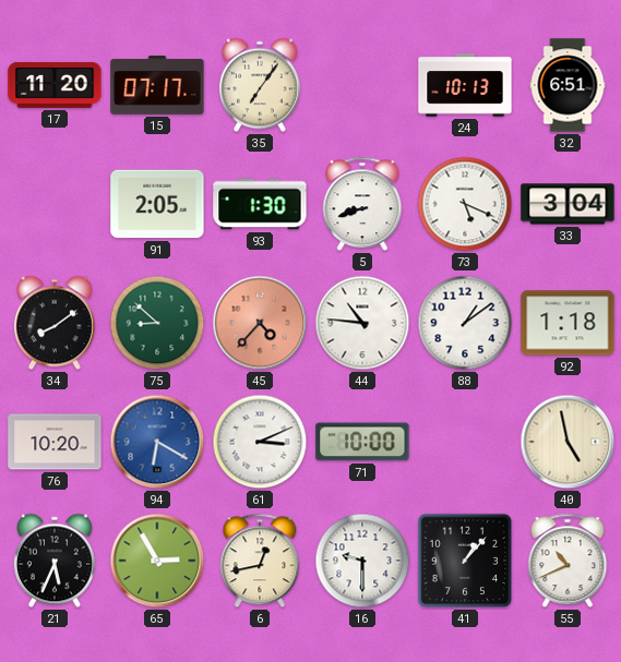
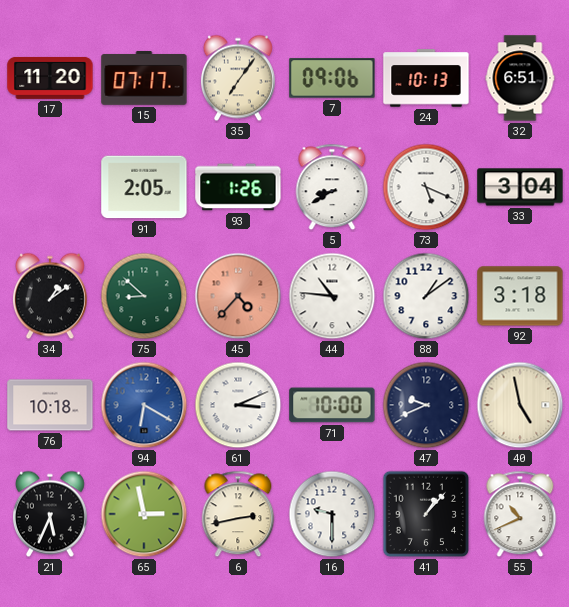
7: none -> 09:06
93: 1:30 -> 1:26
5: 8:42 -> 8:40
34: 8:09 -> 1:09
92: 1:18 -> 3:18
76: 10:20 -> 10:18
47: none -> 9:41
65: 2:55 -> 2:58
6: 12:43 -> 2:43
